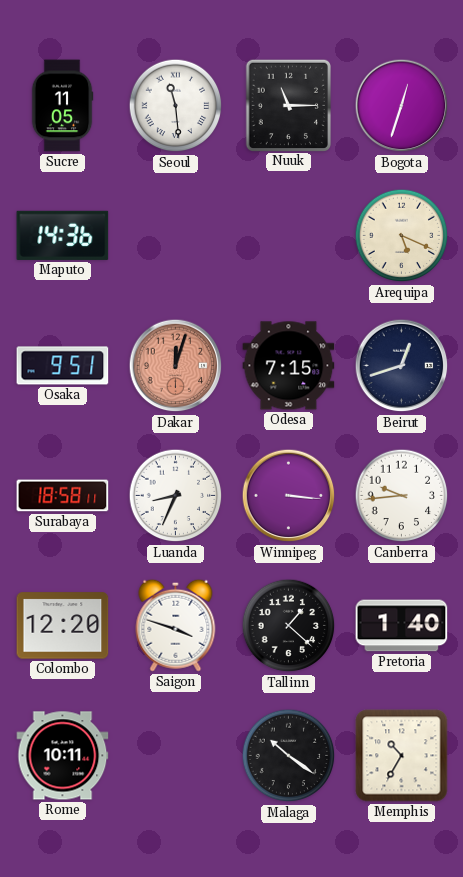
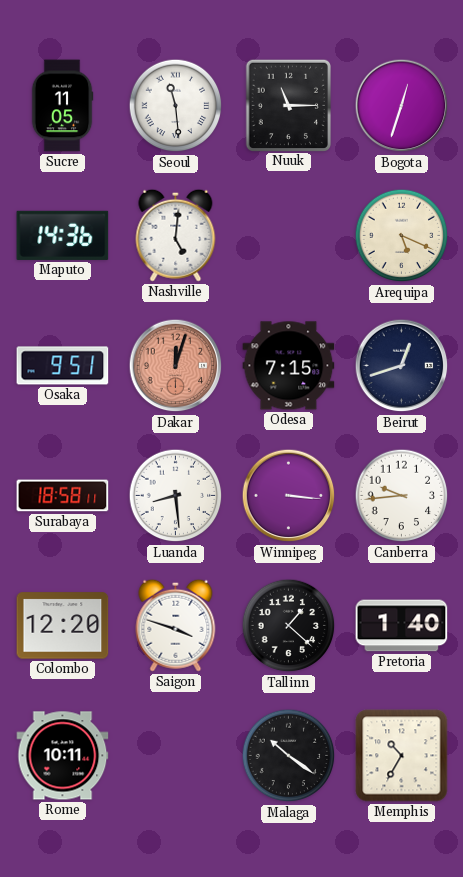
Nashville: none -> 5:01
Luanda: 8:34 -> 8:29
